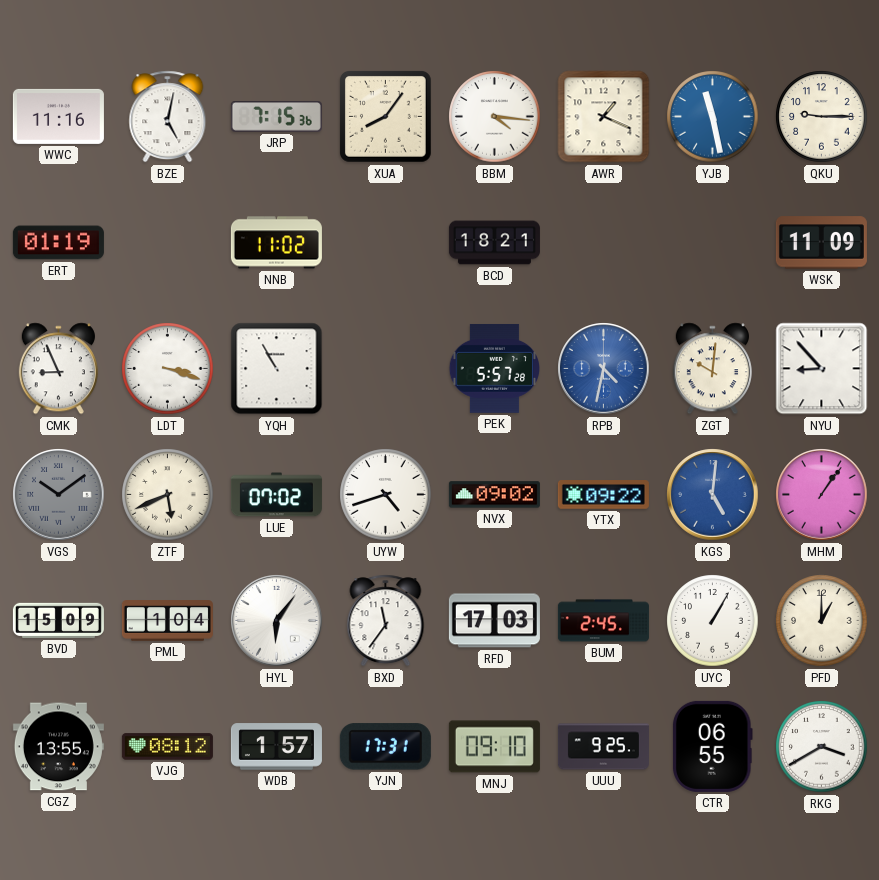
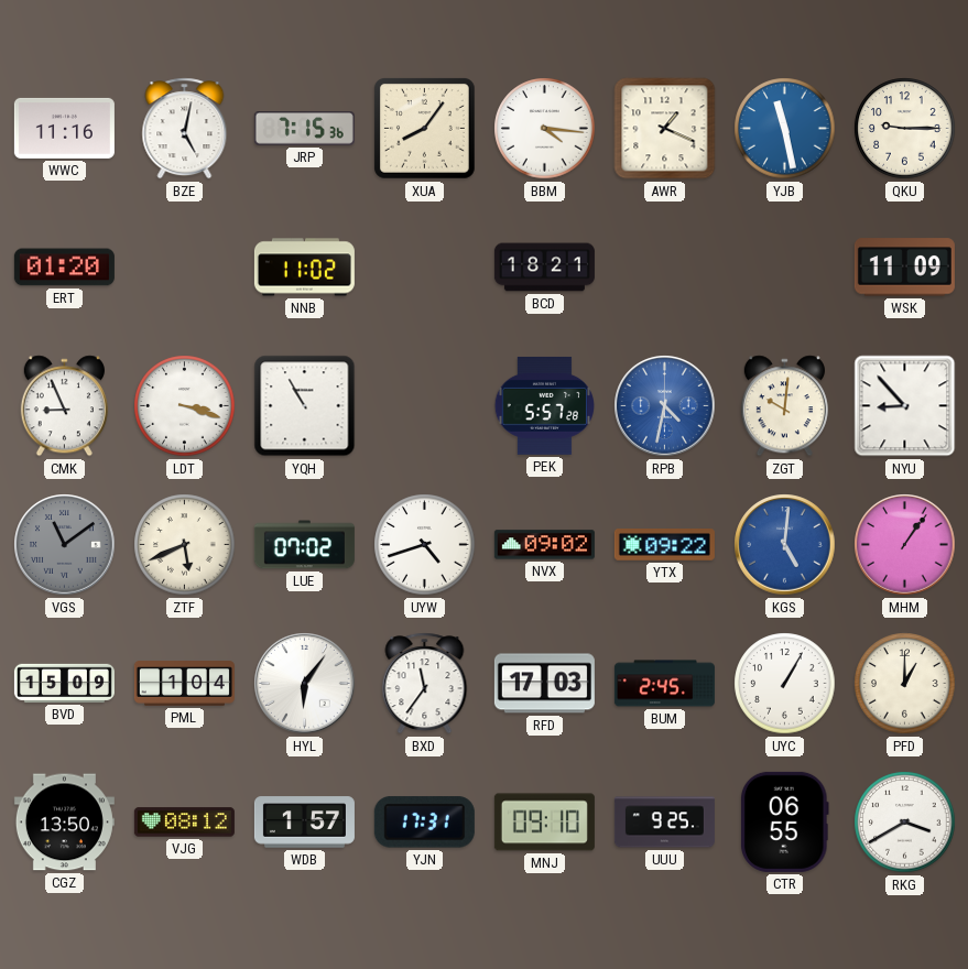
ERT: 01:19 -> 01:20
VGS: 10:09 -> 11:09
CGZ: 13:55 -> 13:50
